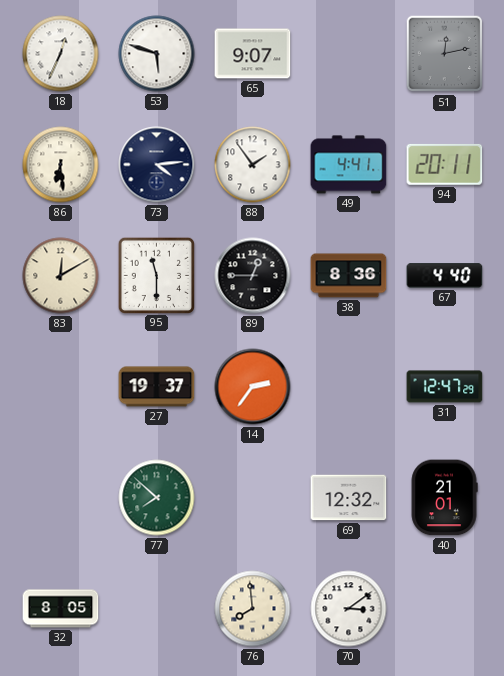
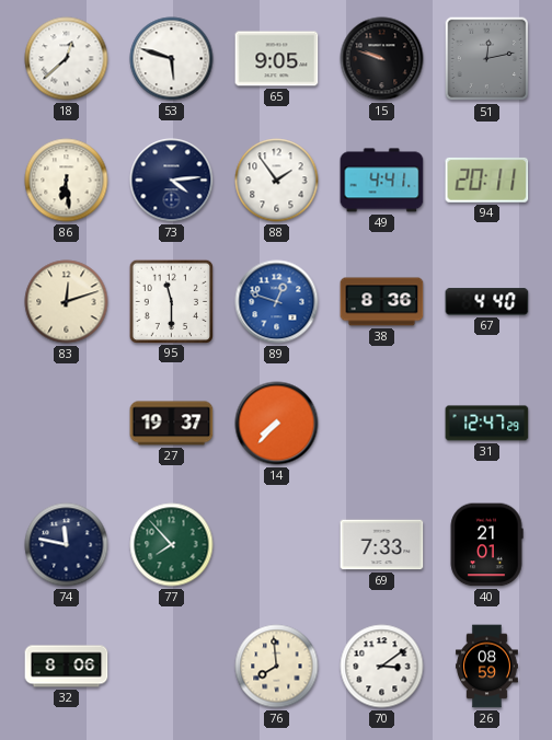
18: 12:34 -> 12:38
65: 9:07 -> 9:05
15: none -> 9:48
83: 12:10 -> 12:12
89: 12:45 -> 12:48
89 dial: black -> blue
14: 2:36 -> 7:37
74: none -> 11:47
77: 7:52 -> 7:53
69: 12:32 -> 7:33
32: 8:05 -> 8:06
26: none -> 08:59
